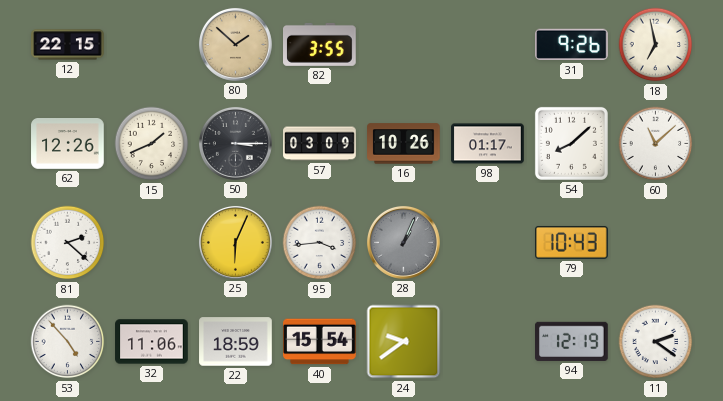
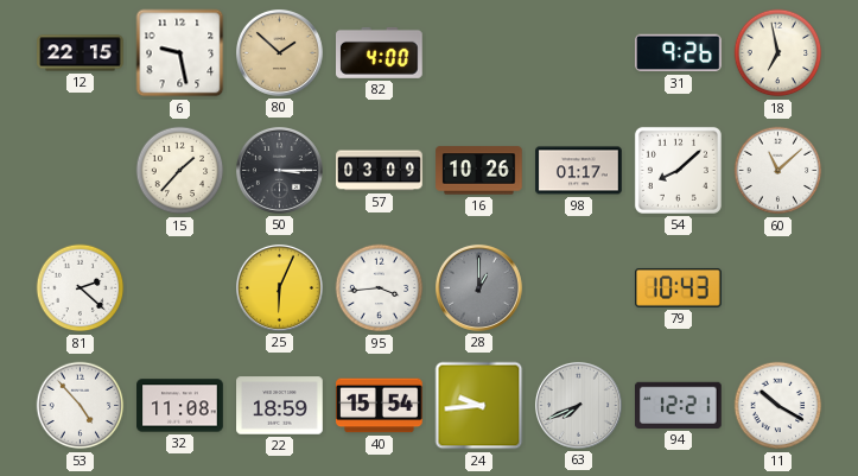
6: none -> 9:28
82: 3:55 -> 4:00
62: 12:26 -> none
15: 1:41 -> 1:37
28: 1:04 -> 1:00
32: 11:06 -> 11:08
24: 9:39 -> 9:44
63: none -> 7:41
94: 12:19 -> 12:21
11: 2:21 -> 10:20
